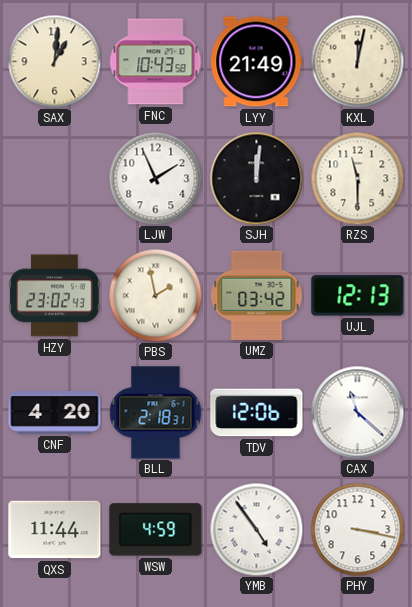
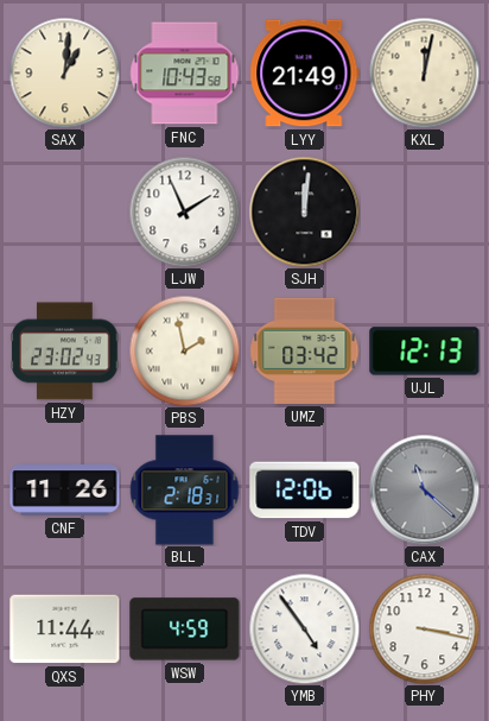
RZS: 11:30 -> none
CNF: 4:20 -> 11:26
CAX dial: white -> grey
